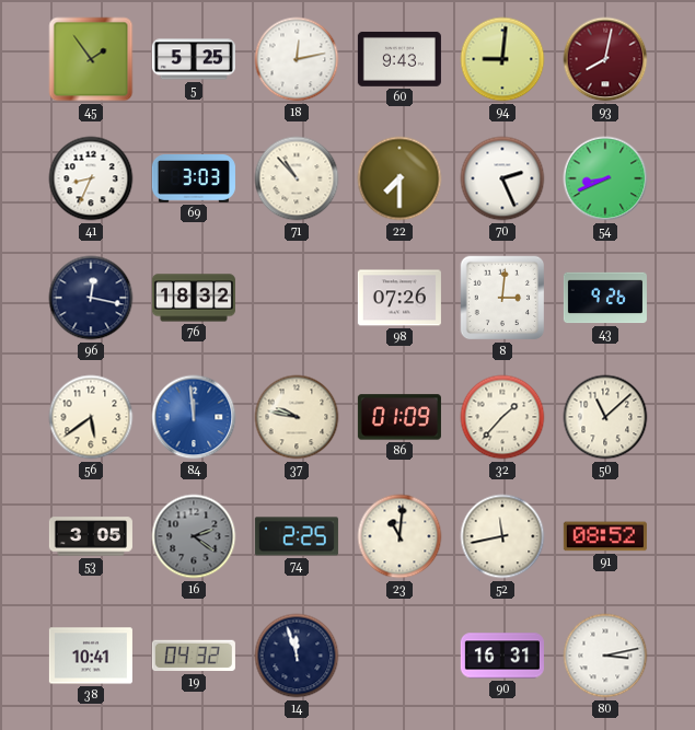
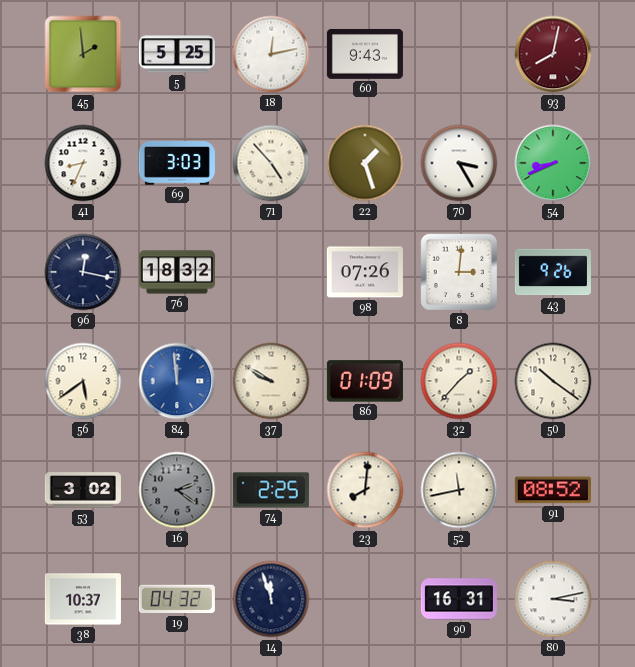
45: 1:54 -> 1:59
94: 9:01 -> none
71: 10:53 -> 4:53
22: 7:30 -> 1:27
70: 2:26 -> 3:25
37: 9:47 -> 9:50
50: 11:08 -> 10:21
53: 3:05 -> 3:02
23: 11:01 -> 8:01
38: 10:41 -> 10:37
